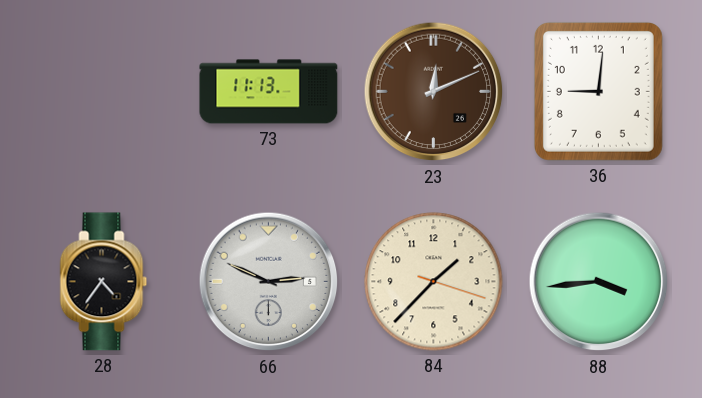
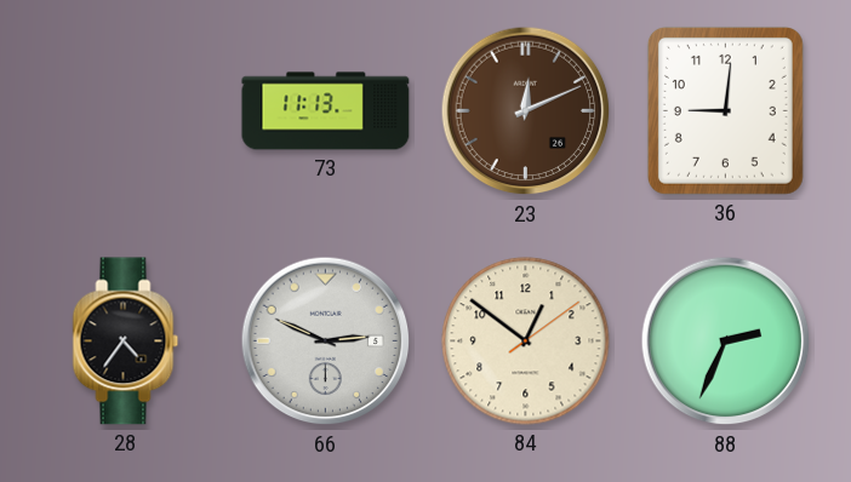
84: 1:37 -> 12:51
88: 3:44 -> 2:34
